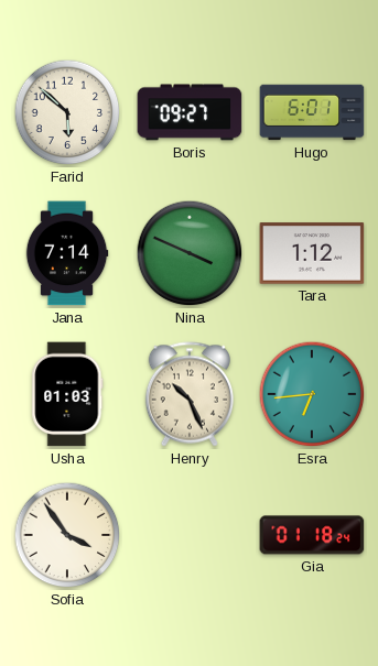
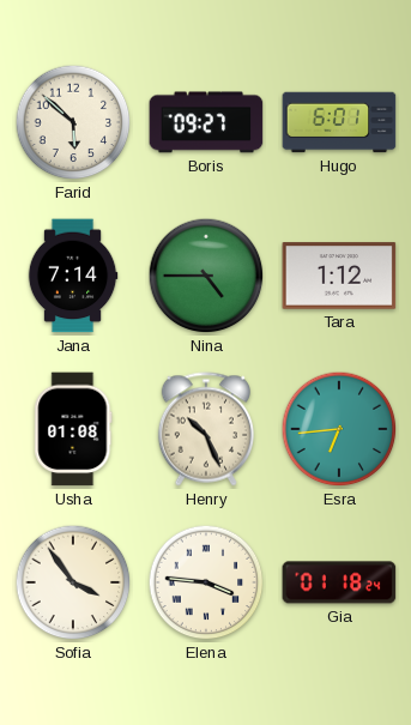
Nina: 3:49 -> 4:45
Usha: 01:03 -> 01:08
Elena: none -> 3:46
